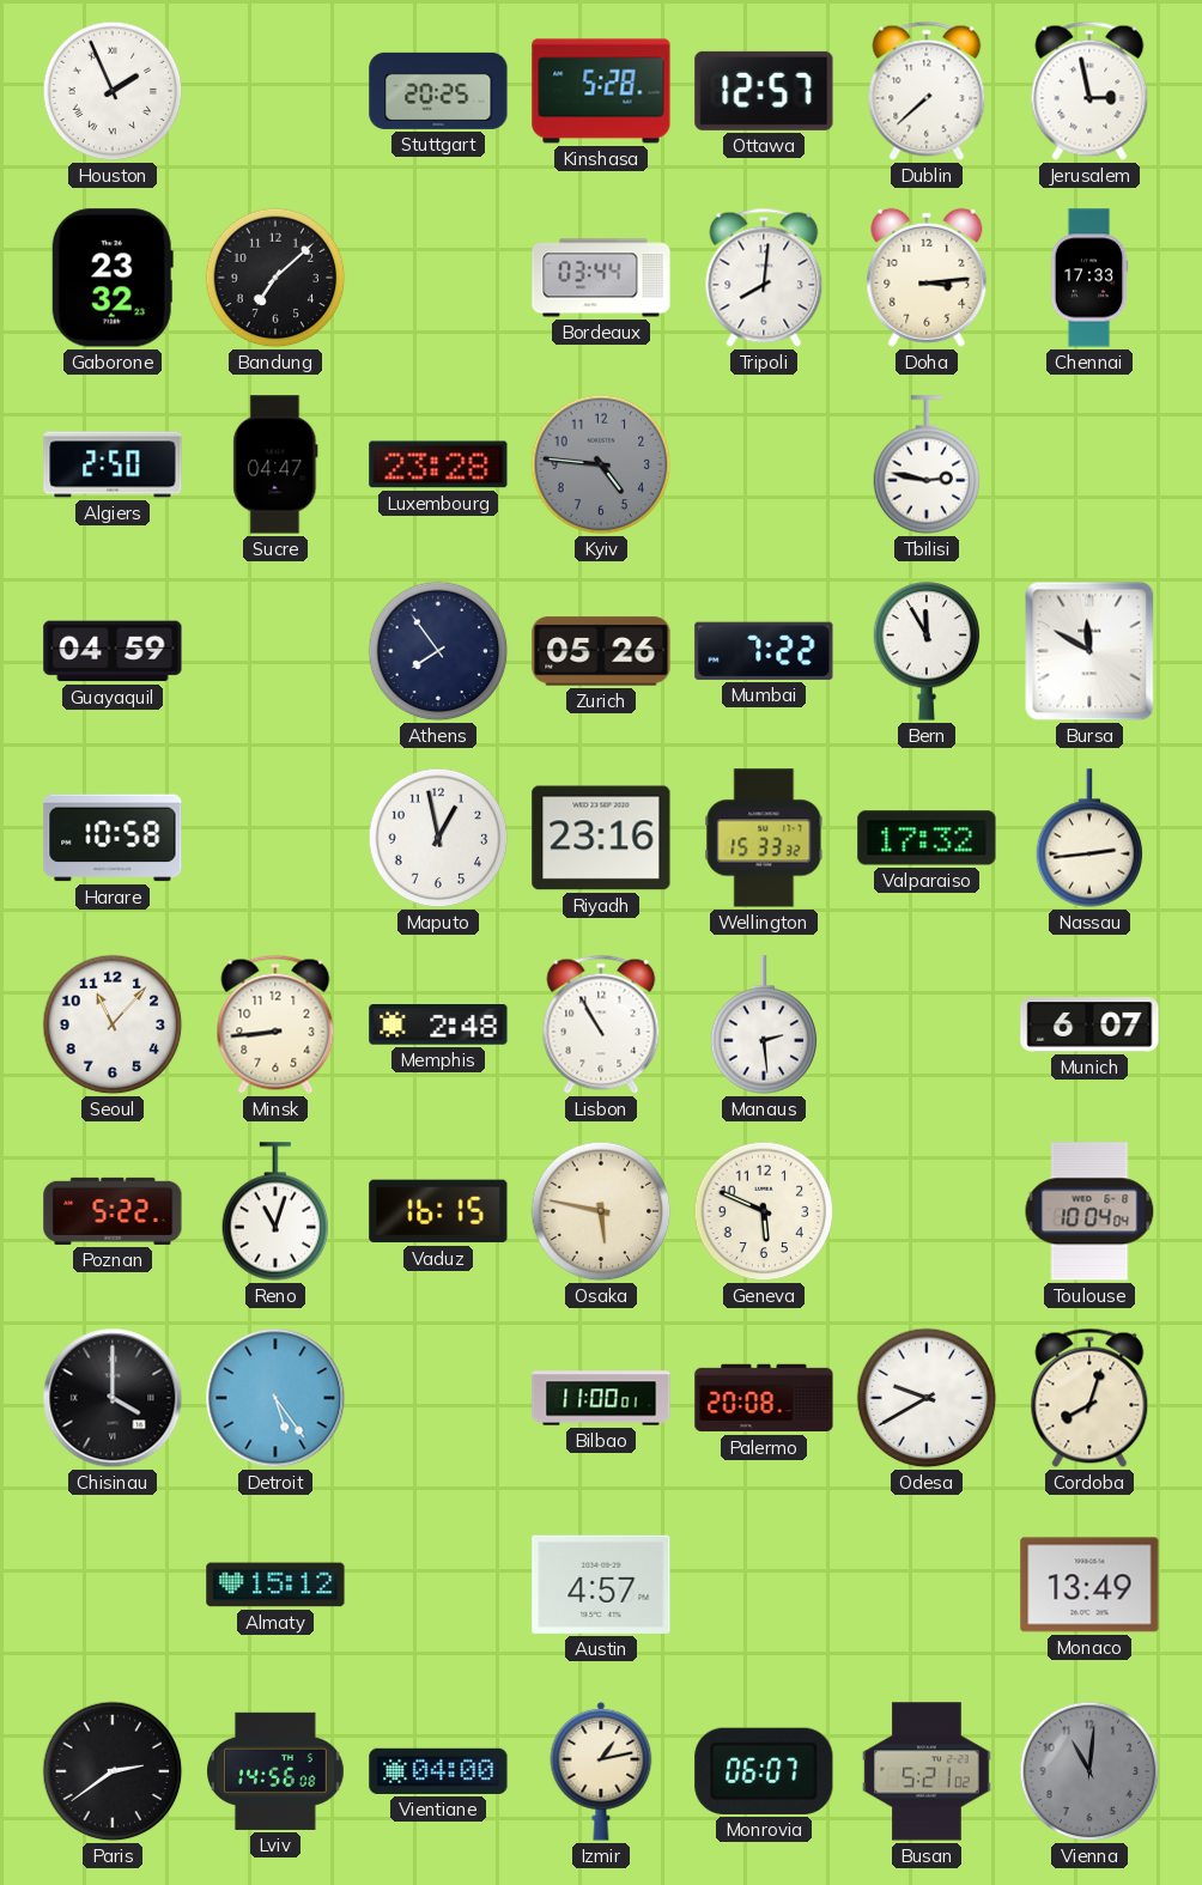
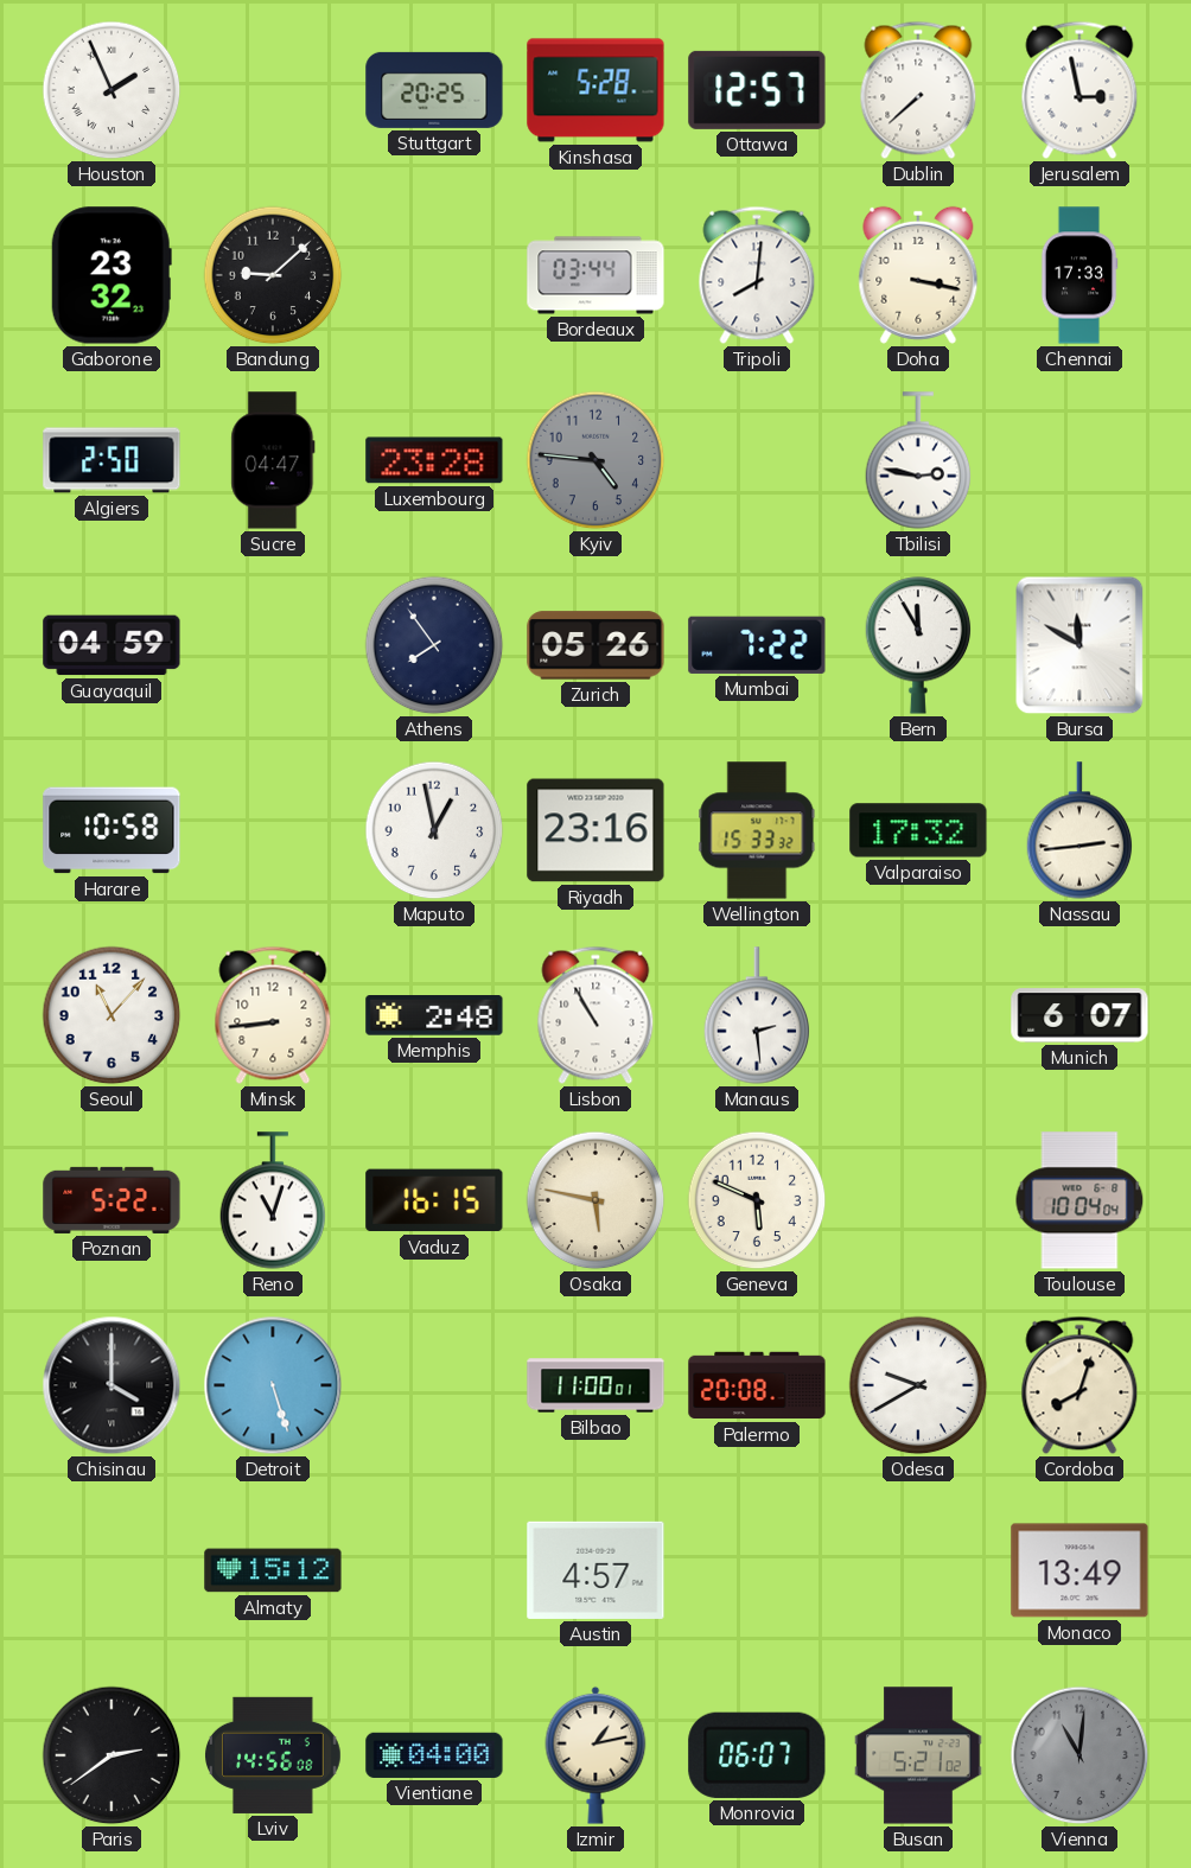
Bandung: 7:08 -> 9:08
Doha: 3:14 -> 3:17
Detroit: 5:24 -> 5:27
